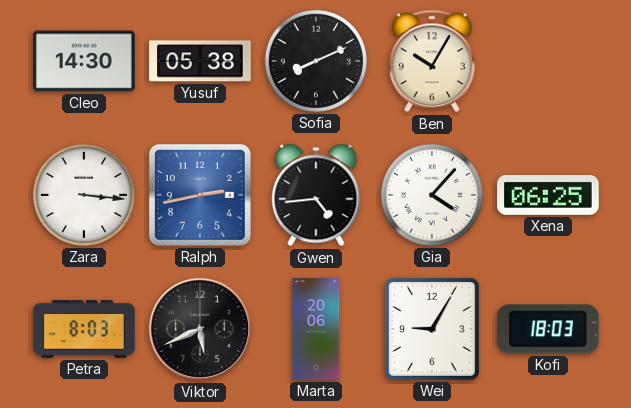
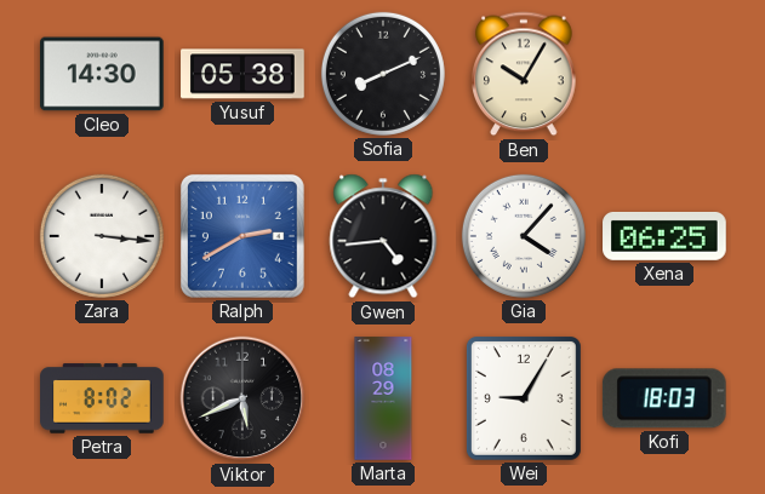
Ralph: 2:43 -> 2:40
Petra: 8:03 -> 8:02
Marta: 20:06 -> 08:29
